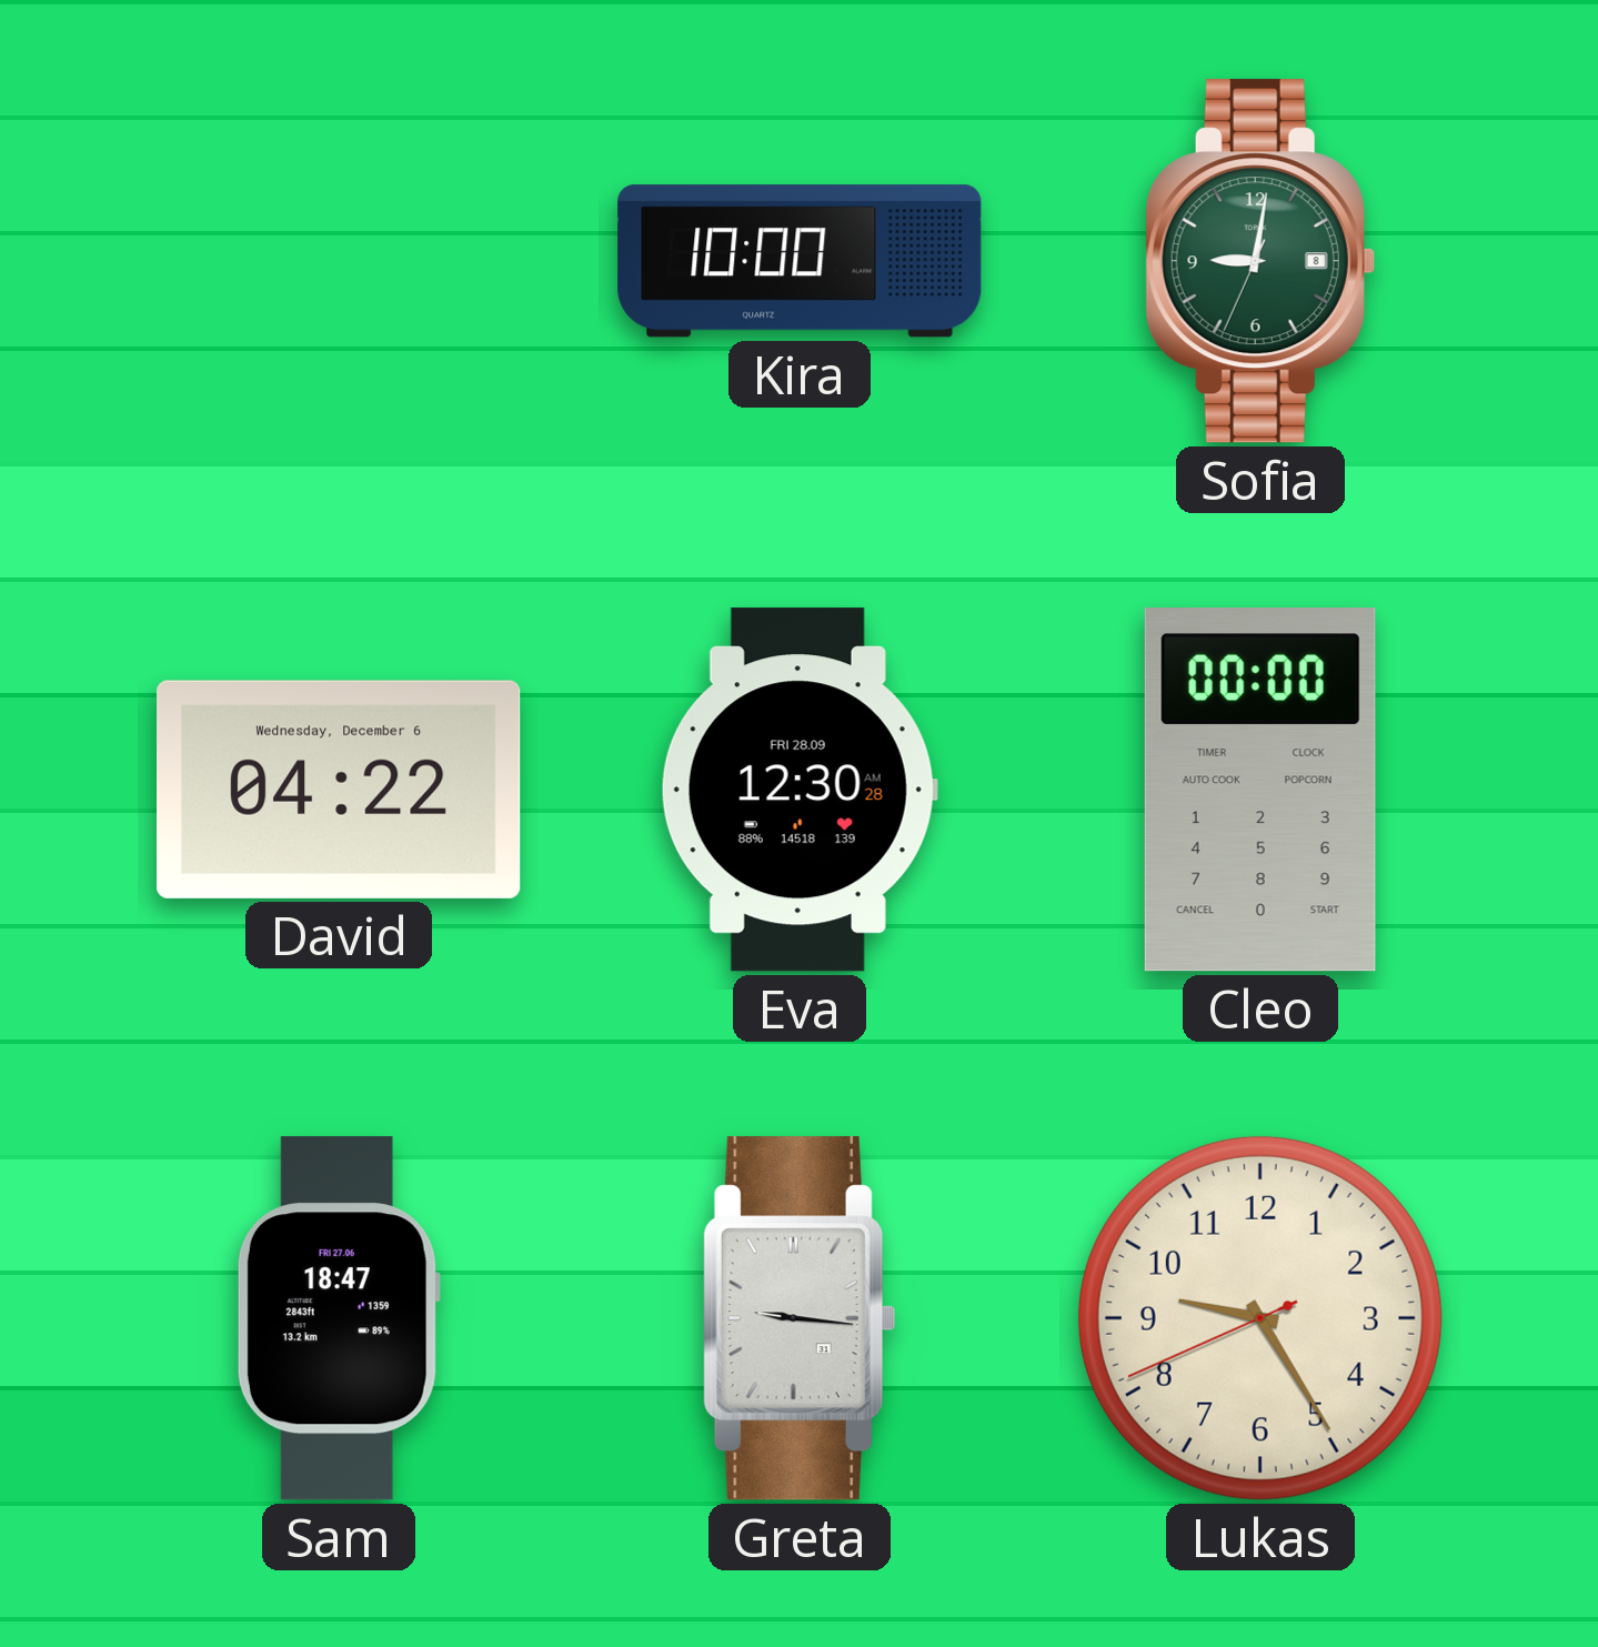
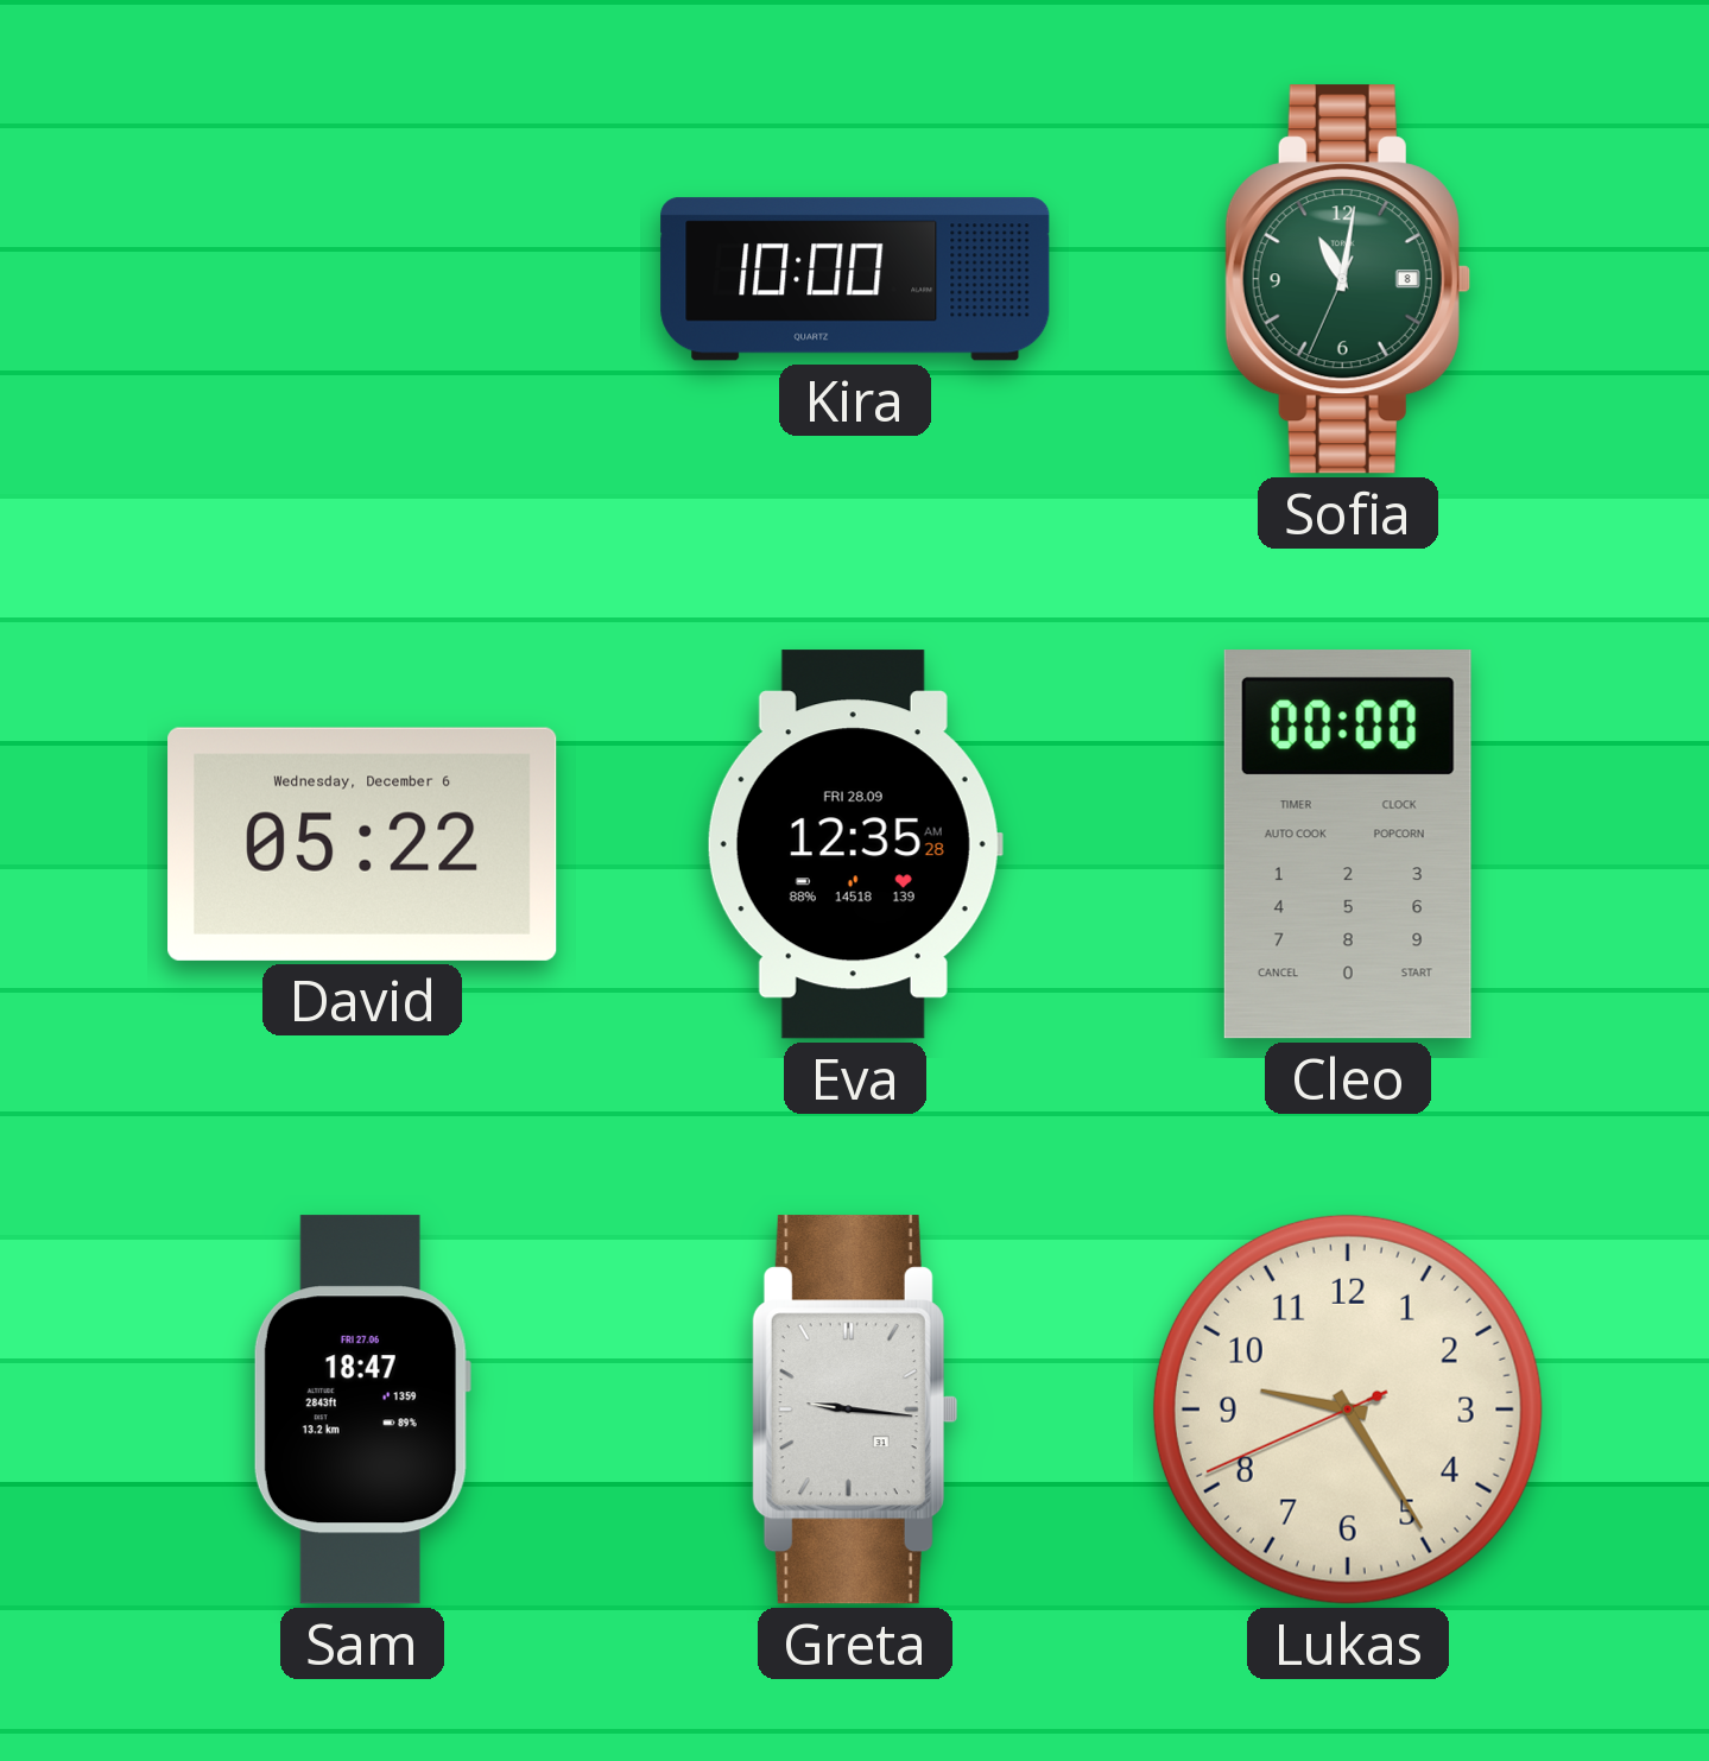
Sofia: 9:01 -> 11:01
David: 04:22 -> 05:22
Eva: 12:30 -> 12:35
